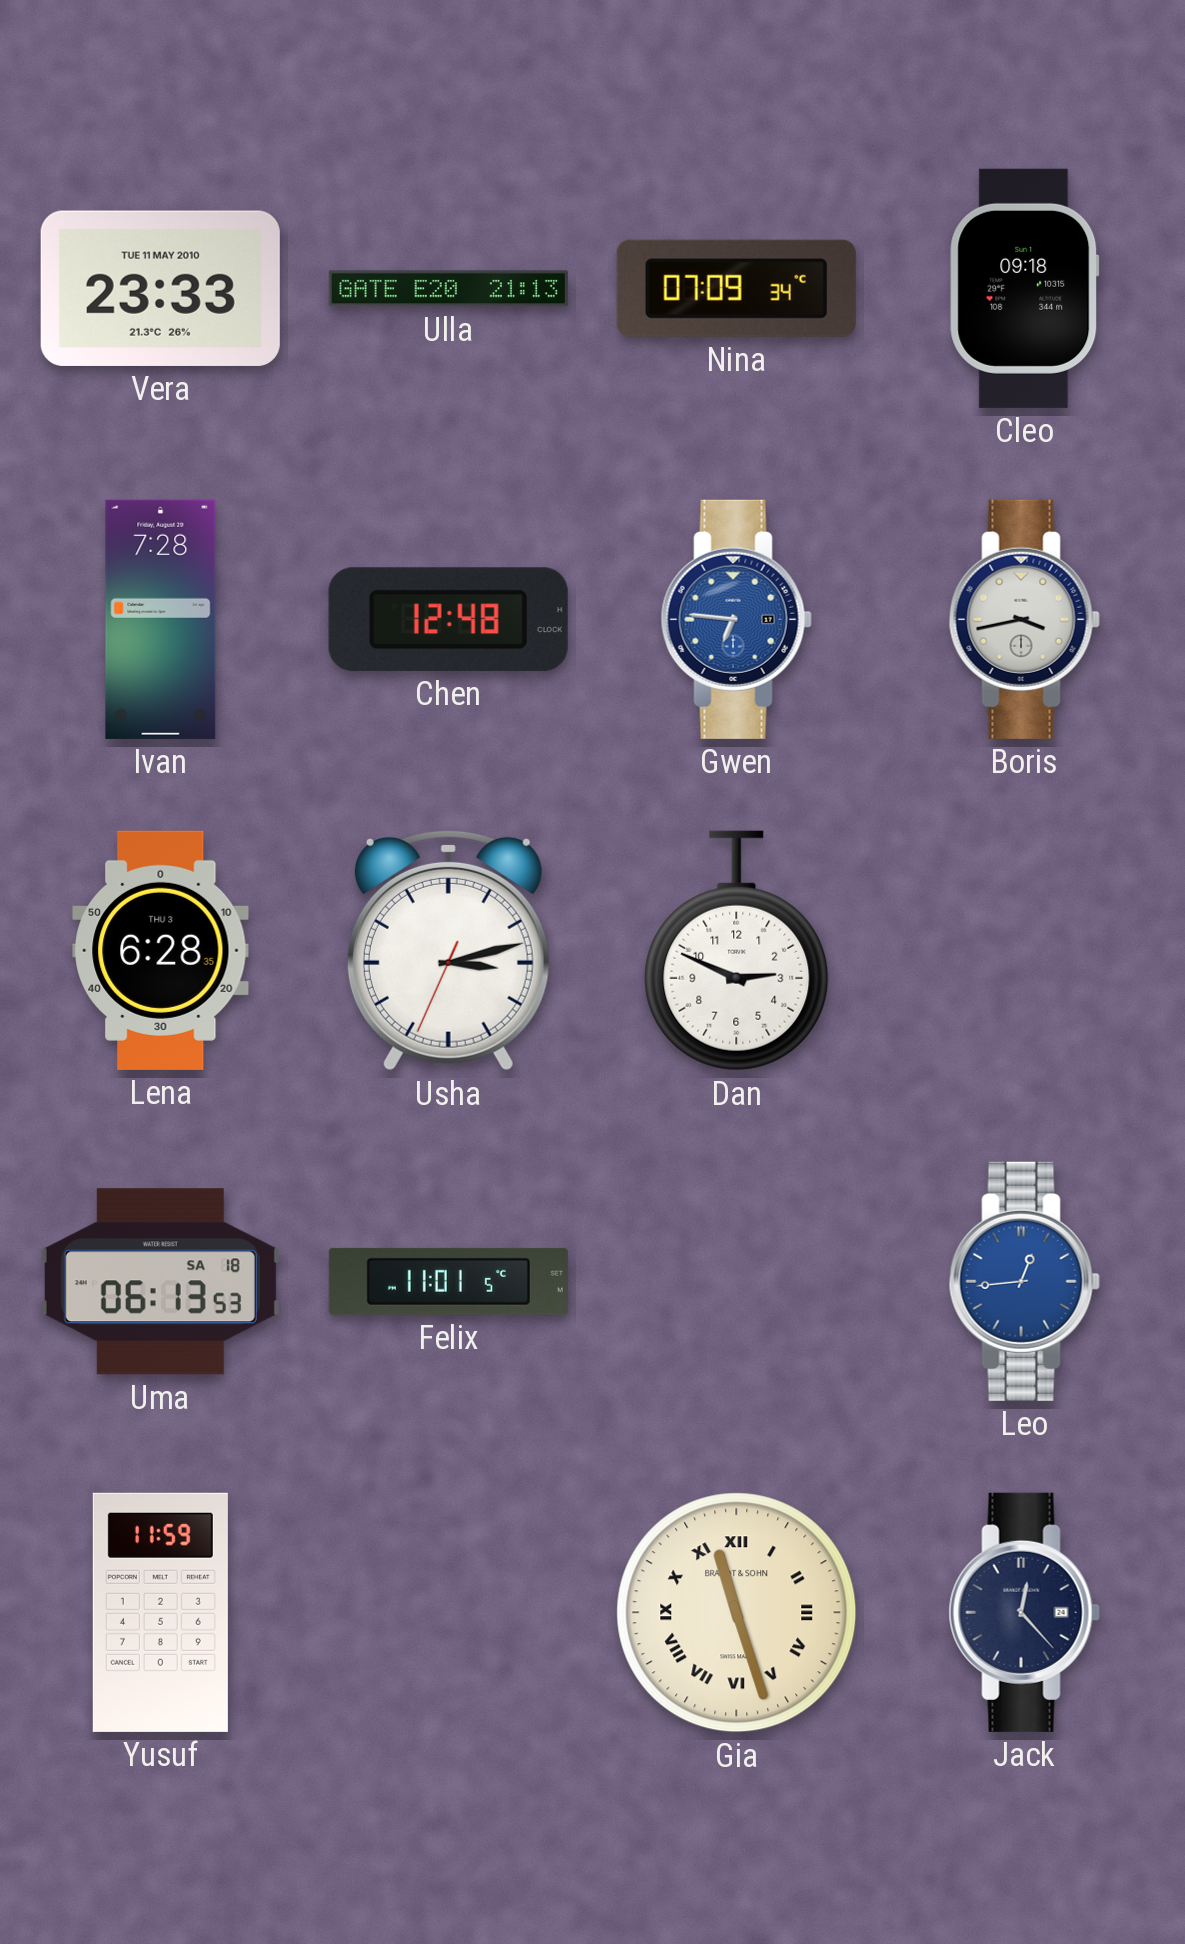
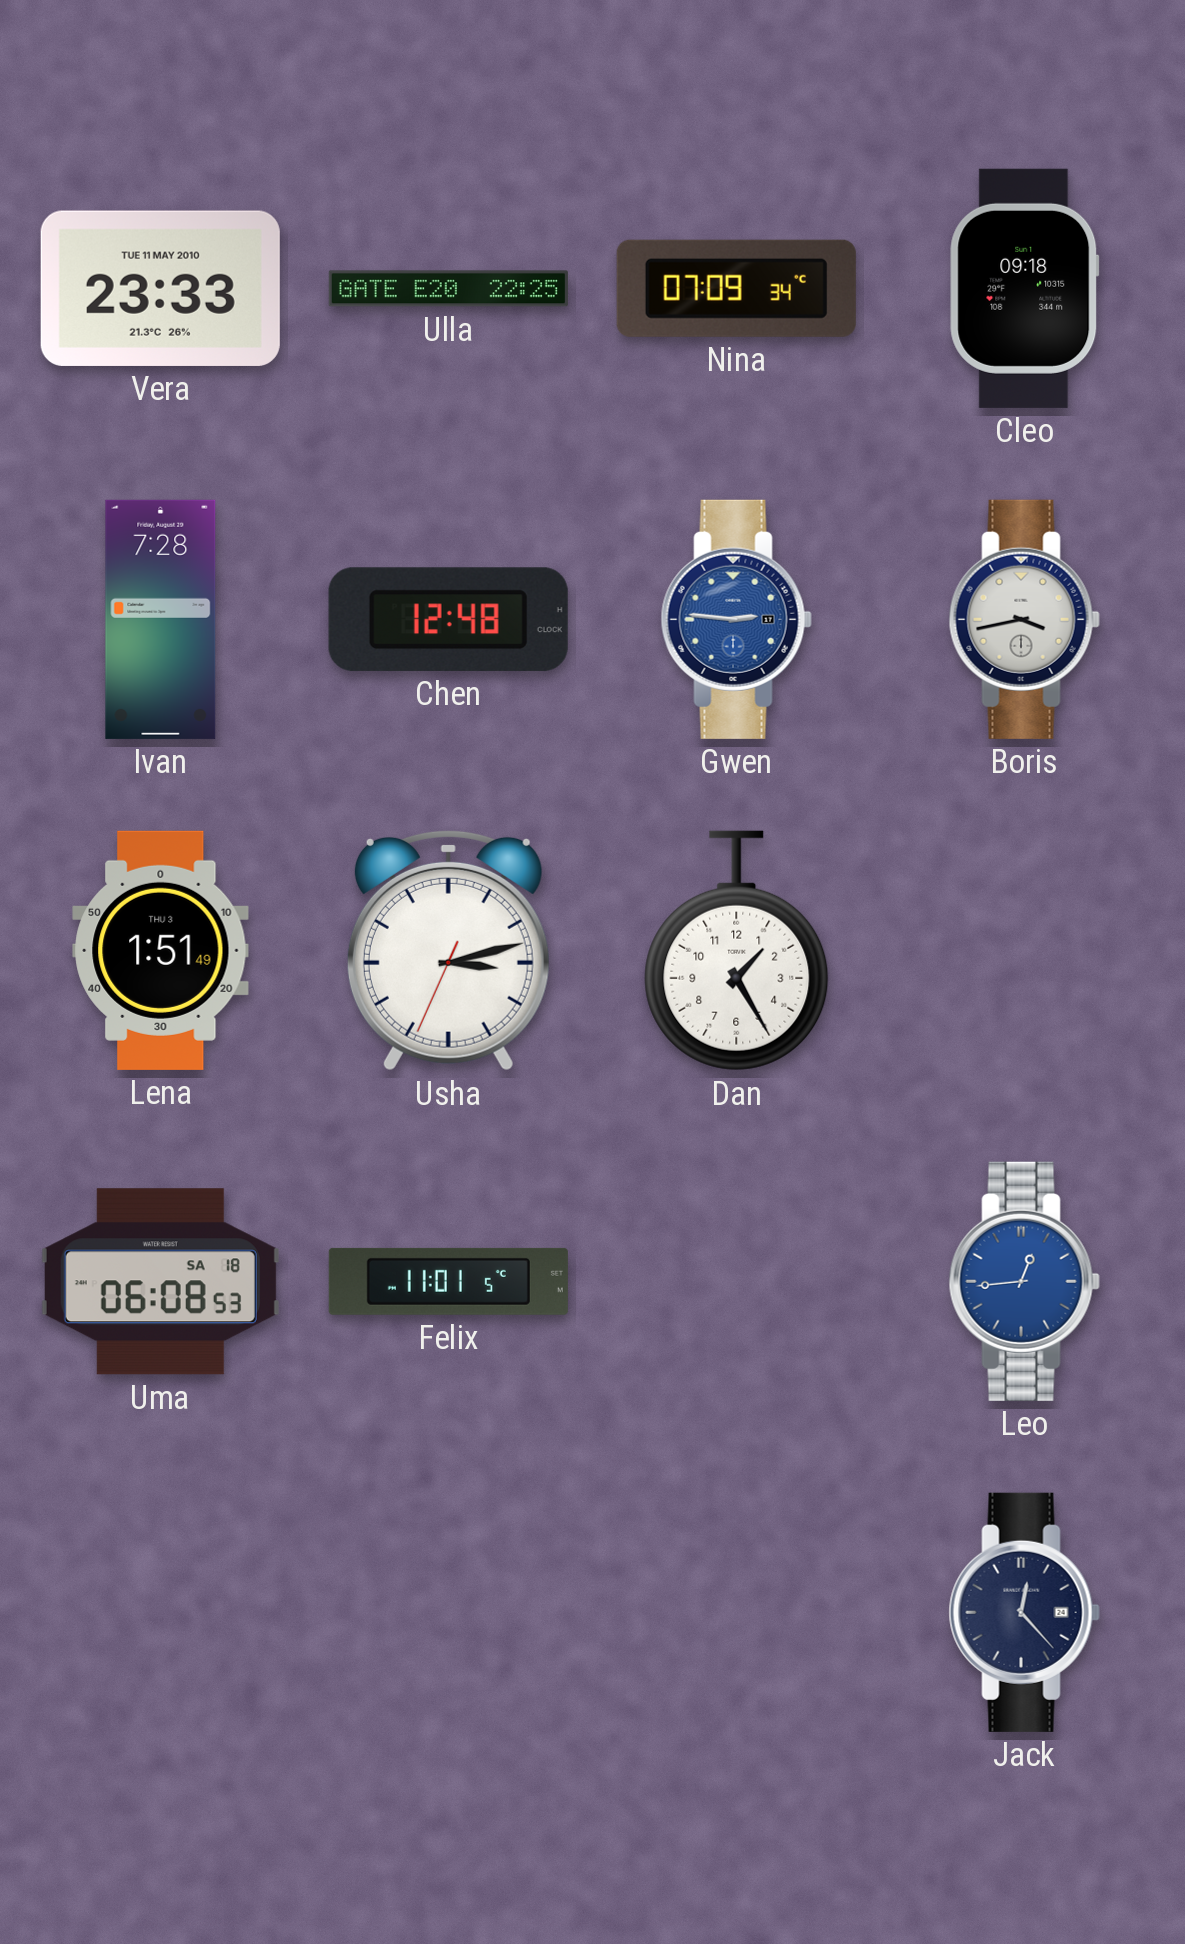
Ulla: 21:13 -> 22:25
Gwen: 6:46 -> 2:46
Lena: 6:28 -> 1:51
Dan: 2:49 -> 1:25
Uma: 06:13 -> 06:08
Yusuf: 11:59 -> none
Gia: 11:27 -> none
